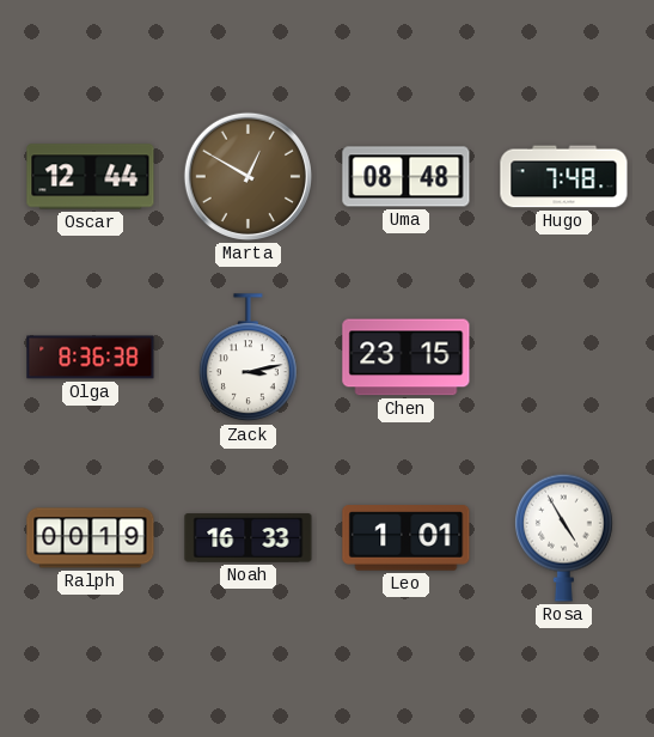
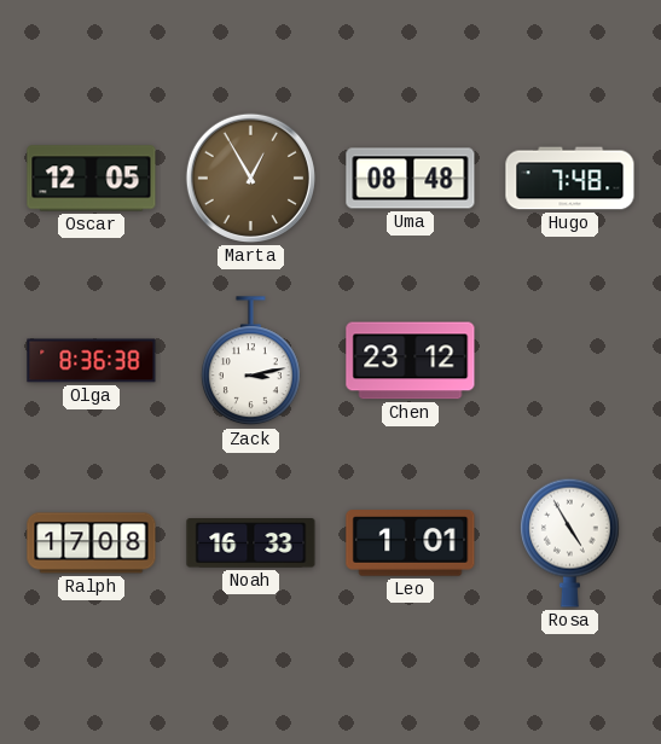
Oscar: 12:44 -> 12:05
Marta: 12:50 -> 12:55
Chen: 23:15 -> 23:12
Ralph: 00:19 -> 17:08
